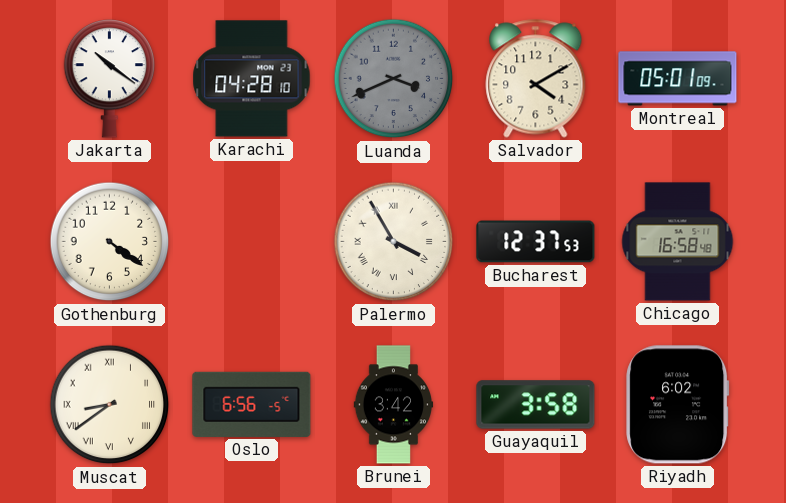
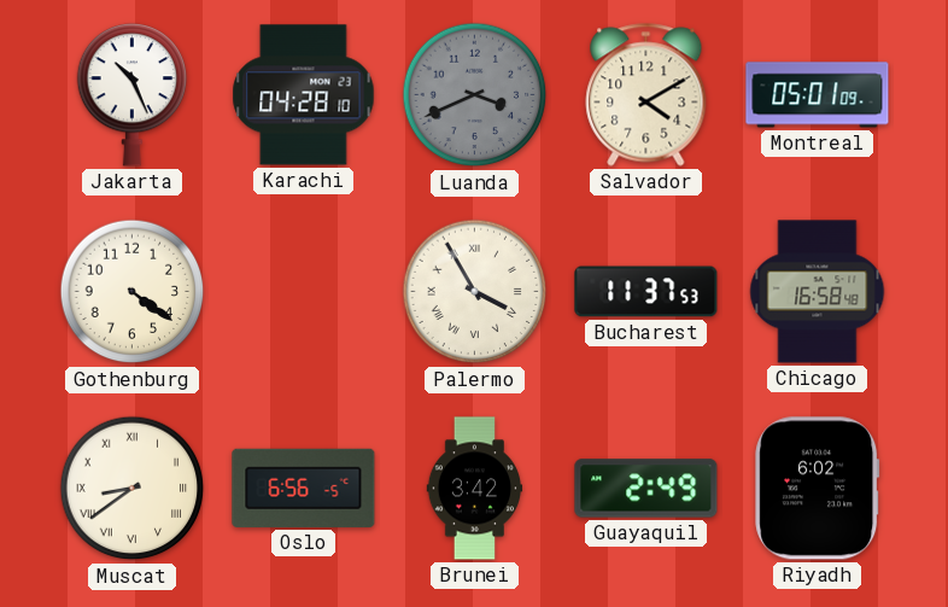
Jakarta: 10:21 -> 10:26
Bucharest: 12:37 -> 11:37
Guayaquil: 3:58 -> 2:49
